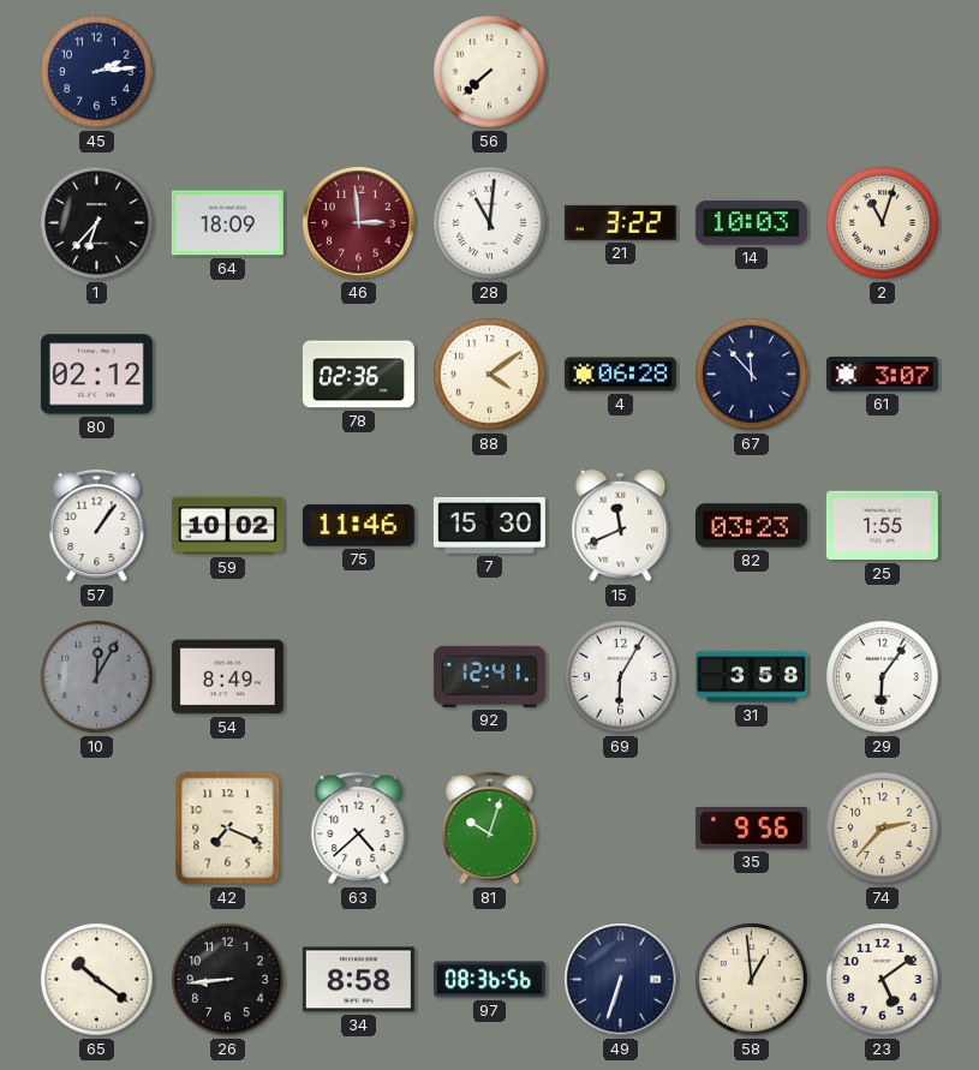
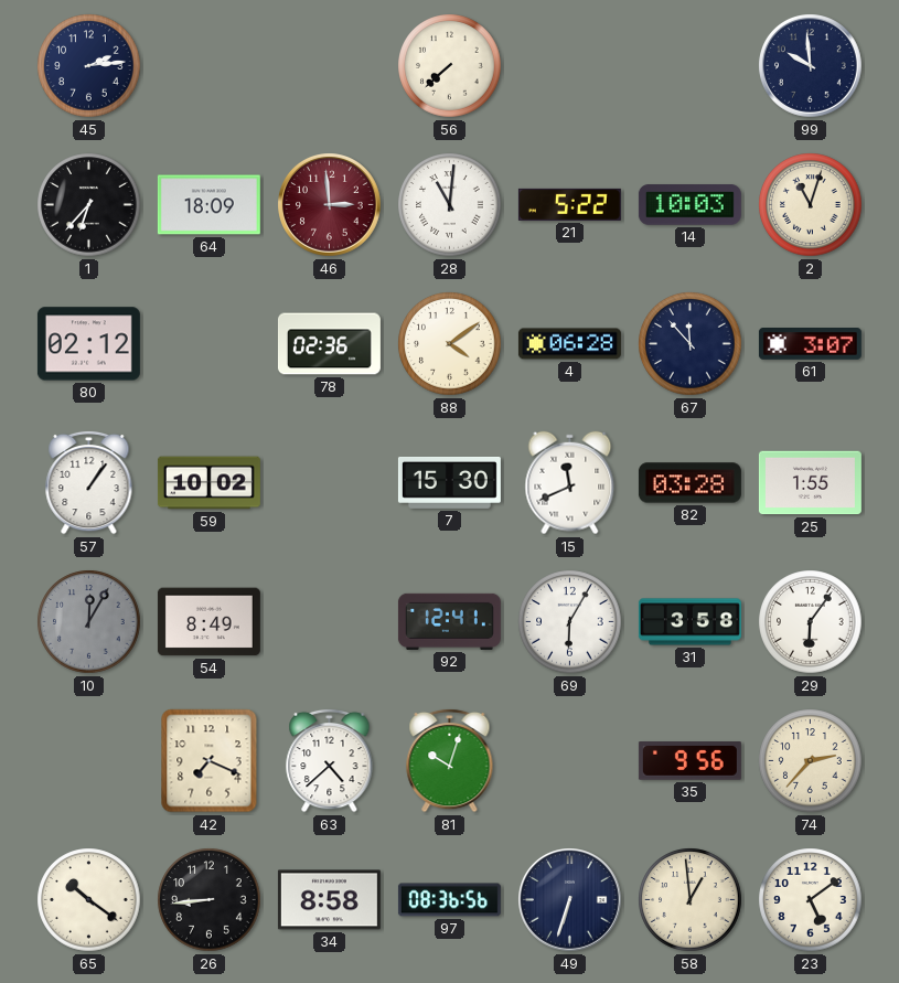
99: none -> 9:59
21: 3:22 -> 5:22
75: 11:46 -> none
82: 03:23 -> 03:28
